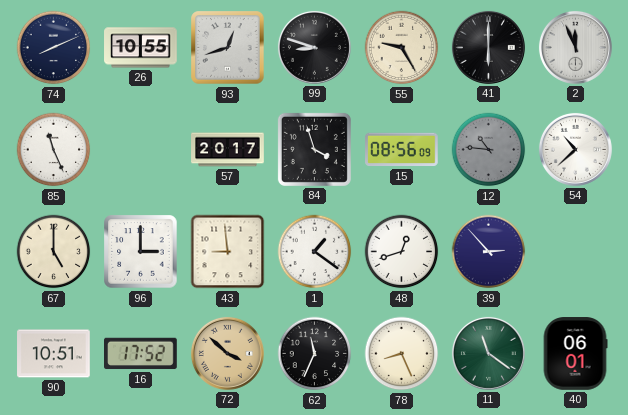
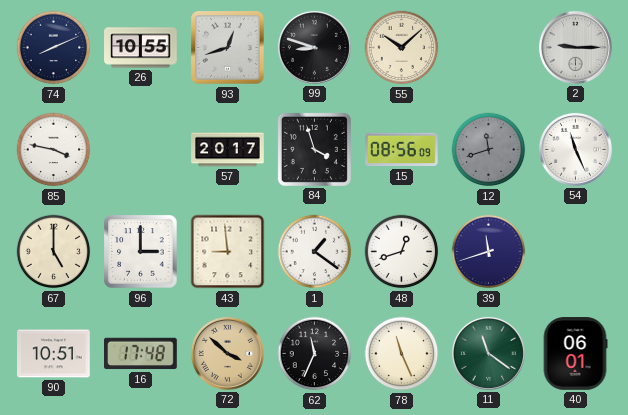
55: 9:25 -> 10:08
41: 6:00 -> none
2: 11:56 -> 9:15
85: 11:26 -> 3:47
12: 10:46 -> 11:42
54: 10:38 -> 11:26
39: 2:53 -> 11:42
16: 17:52 -> 17:48
78: 8:26 -> 11:26
